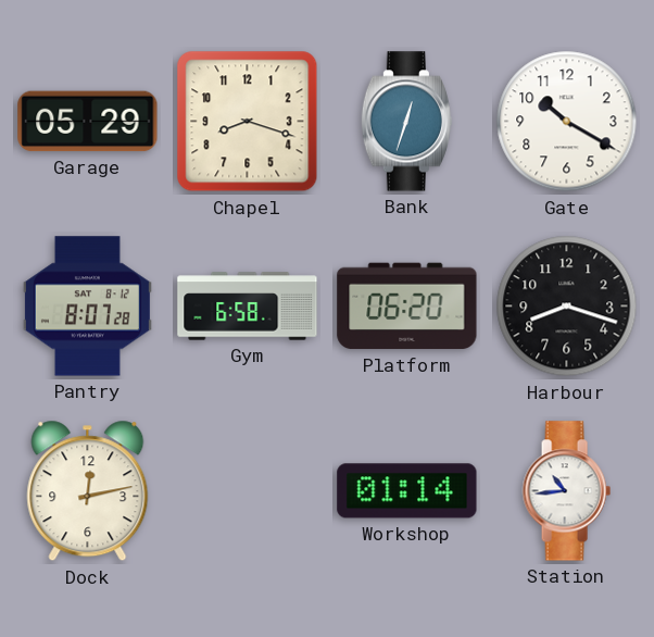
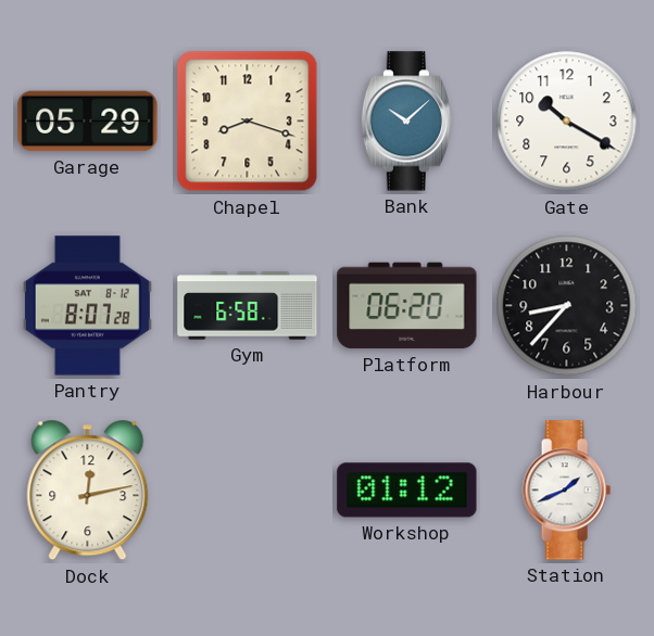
Bank: 12:33 -> 10:08
Harbour: 8:18 -> 8:37
Workshop: 01:14 -> 01:12
Station: 10:44 -> 1:41
